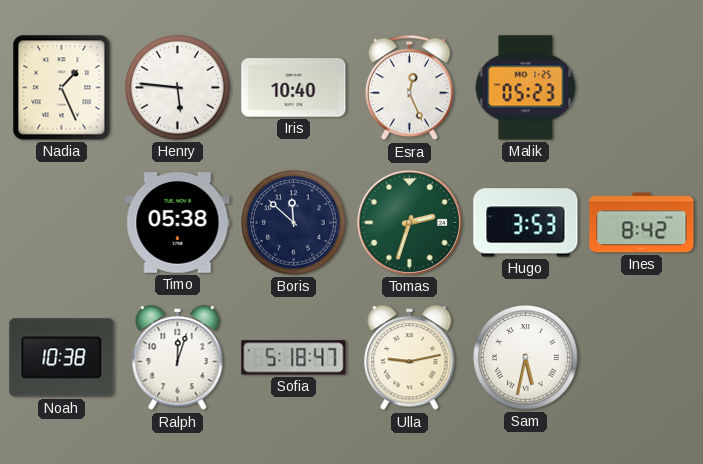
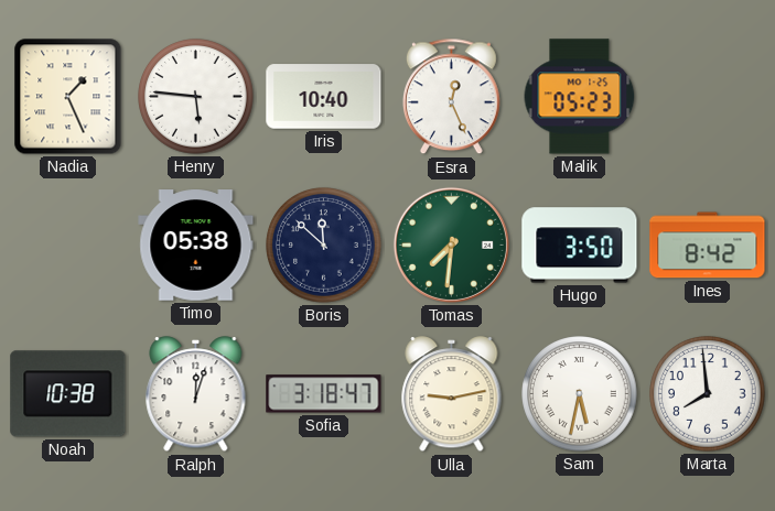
Tomas: 2:33 -> 7:31
Hugo: 3:53 -> 3:50
Sofia: 5:18 -> 3:18
Marta: none -> 7:59
